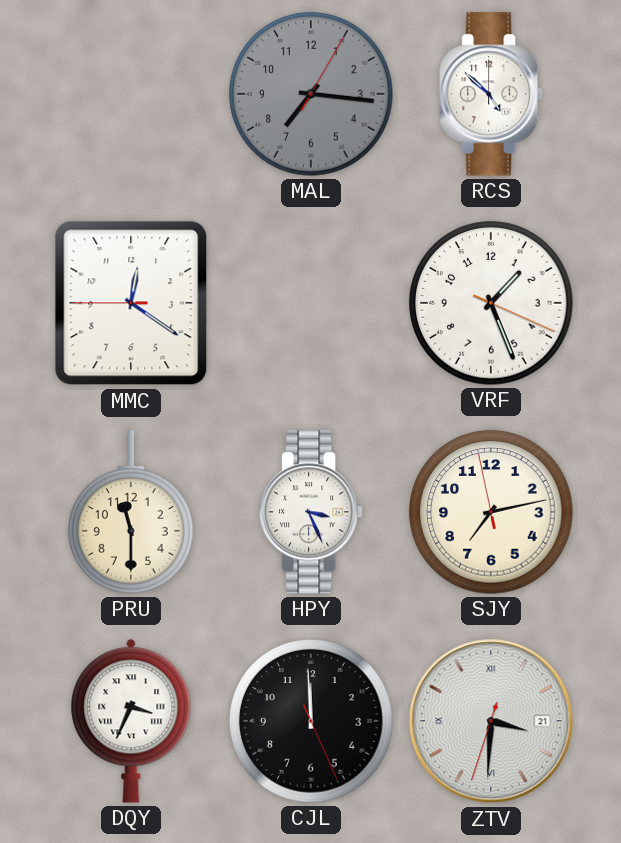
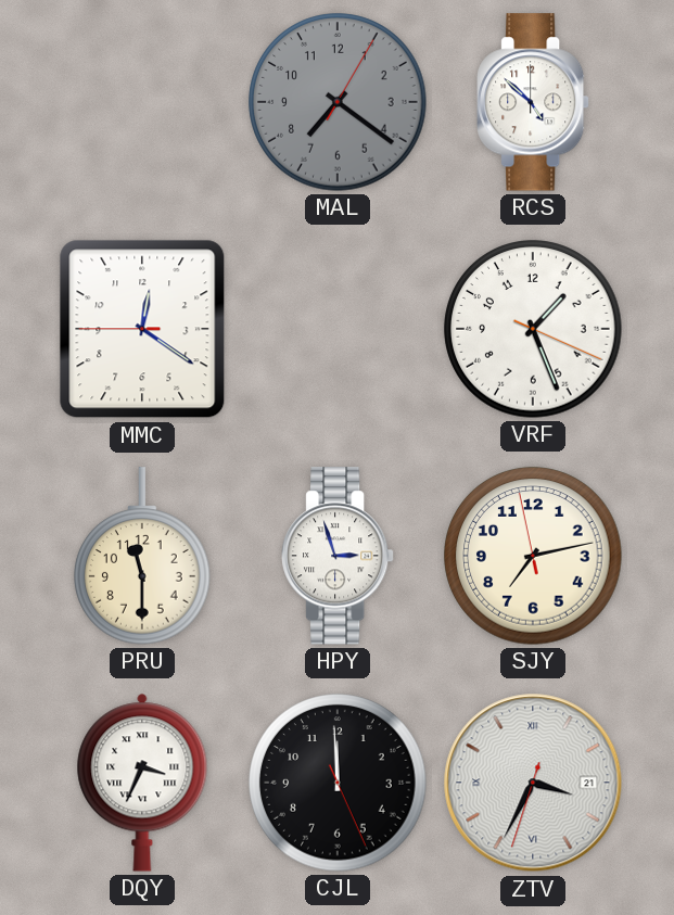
MAL: 7:16 -> 7:21
HPY: 3:26 -> 2:57
ZTV: 3:30 -> 3:34
